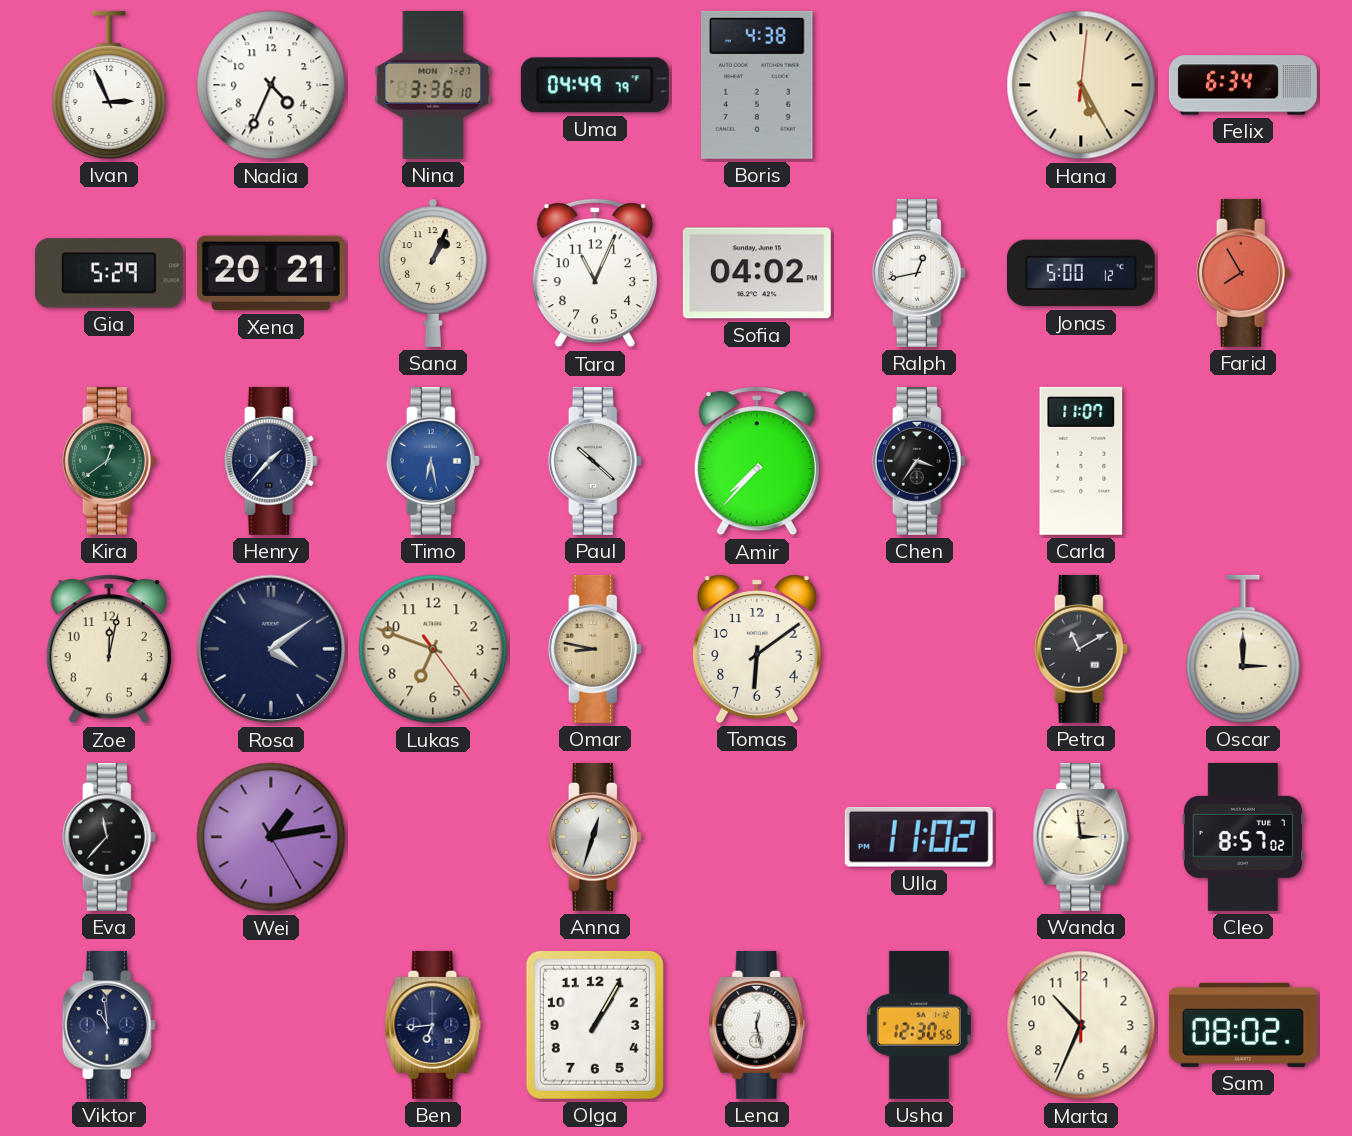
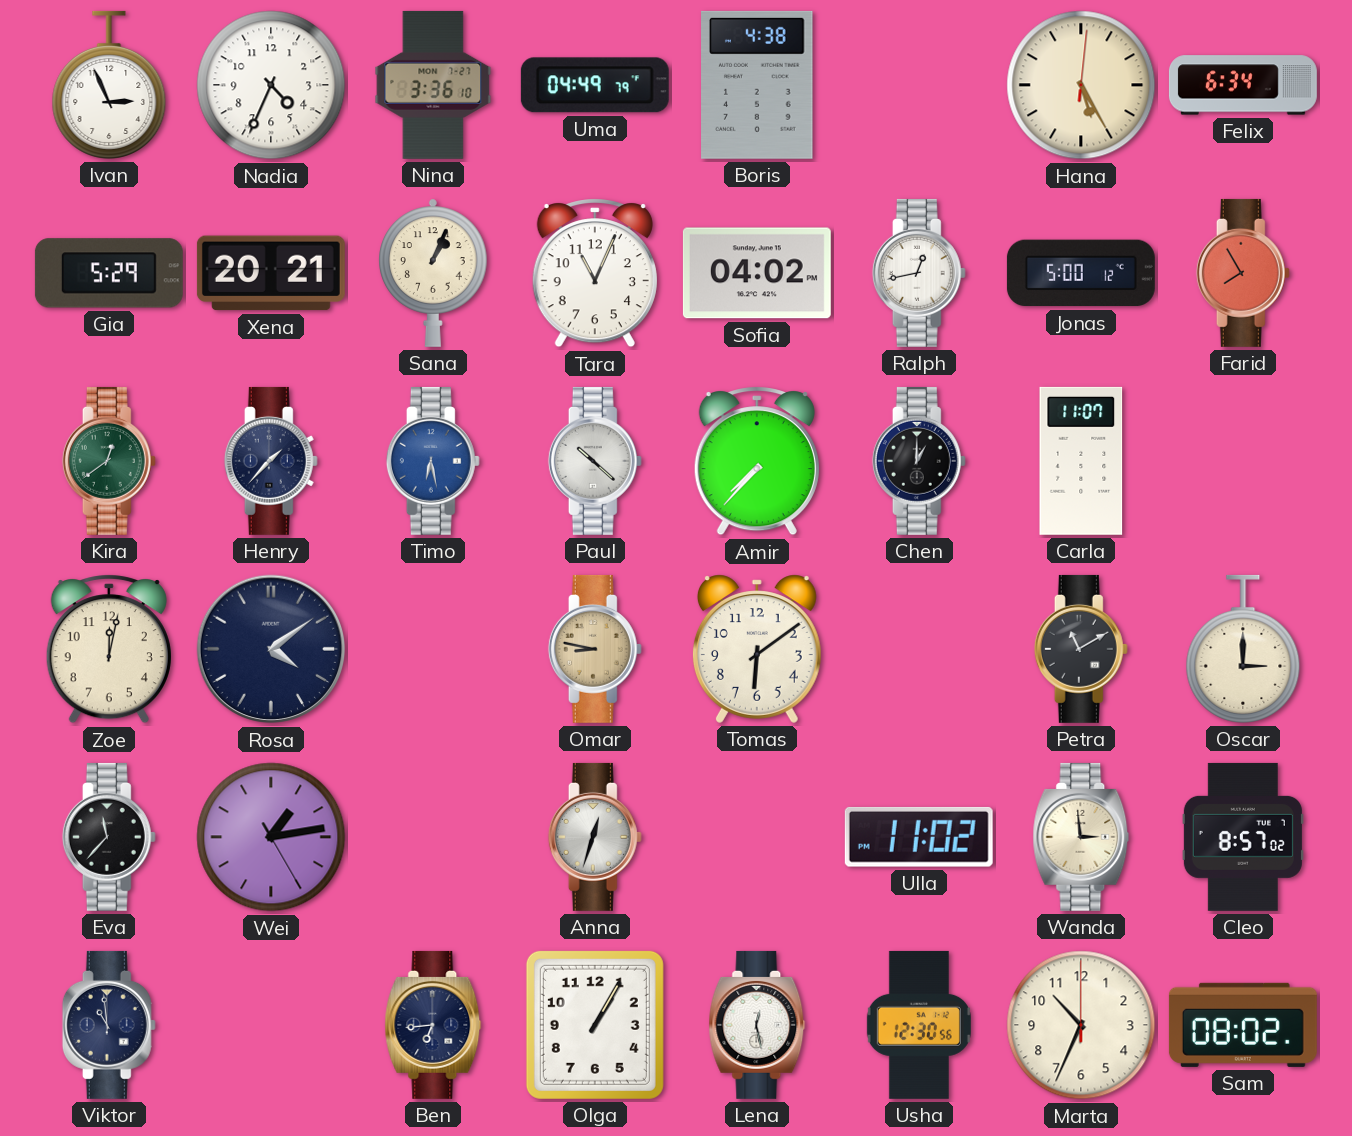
Chen: 3:36 -> 1:00
Lukas: 6:48 -> none
